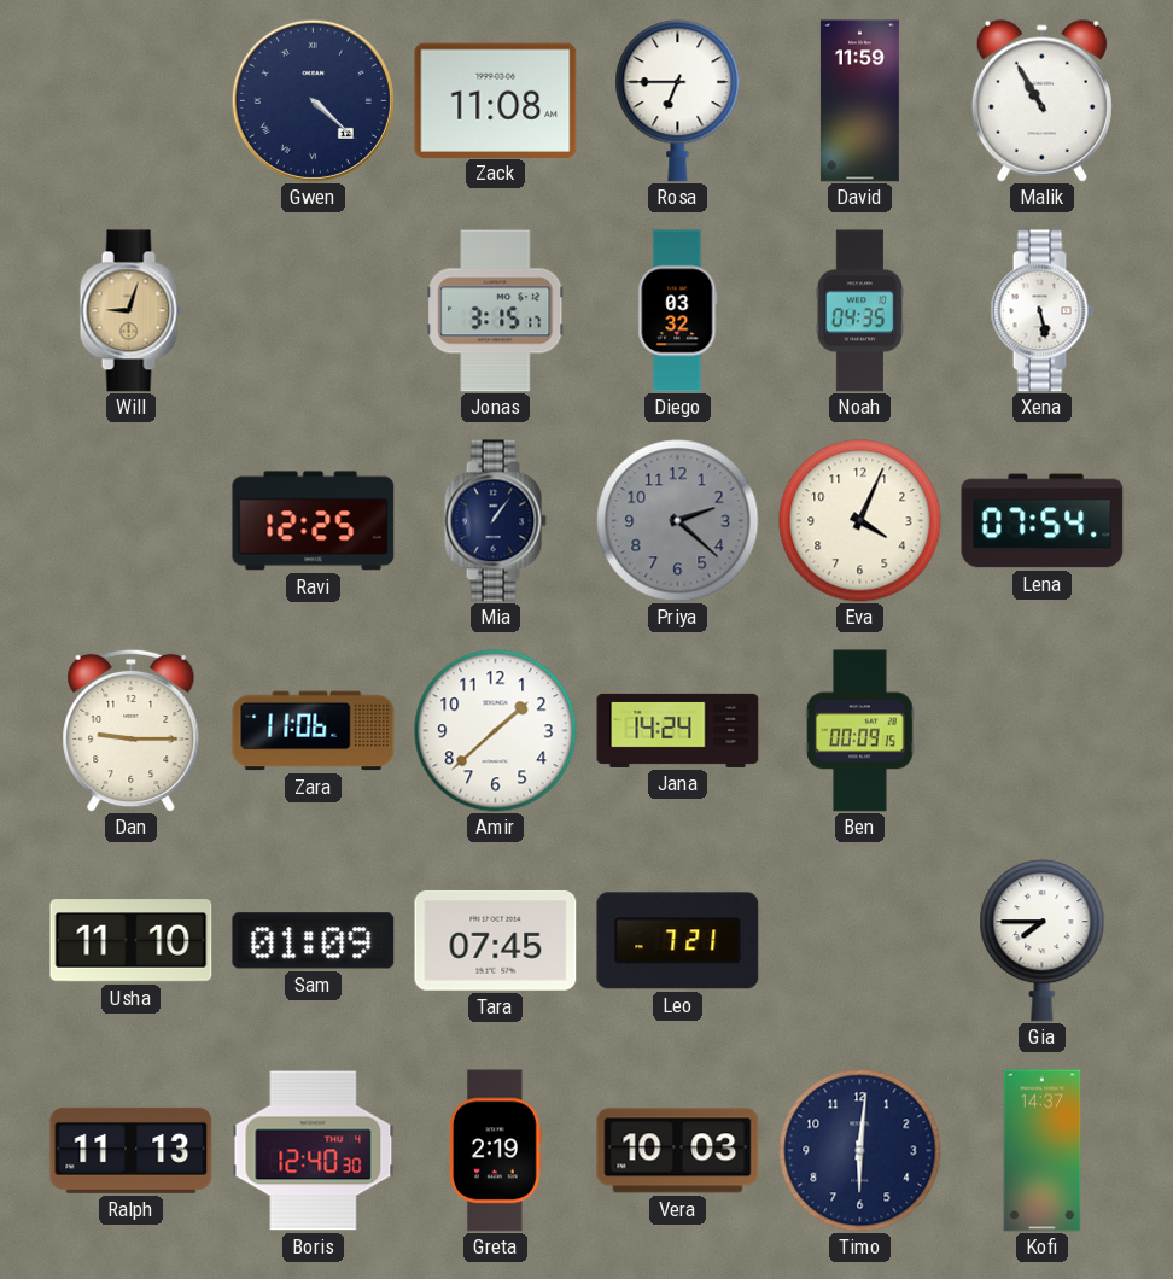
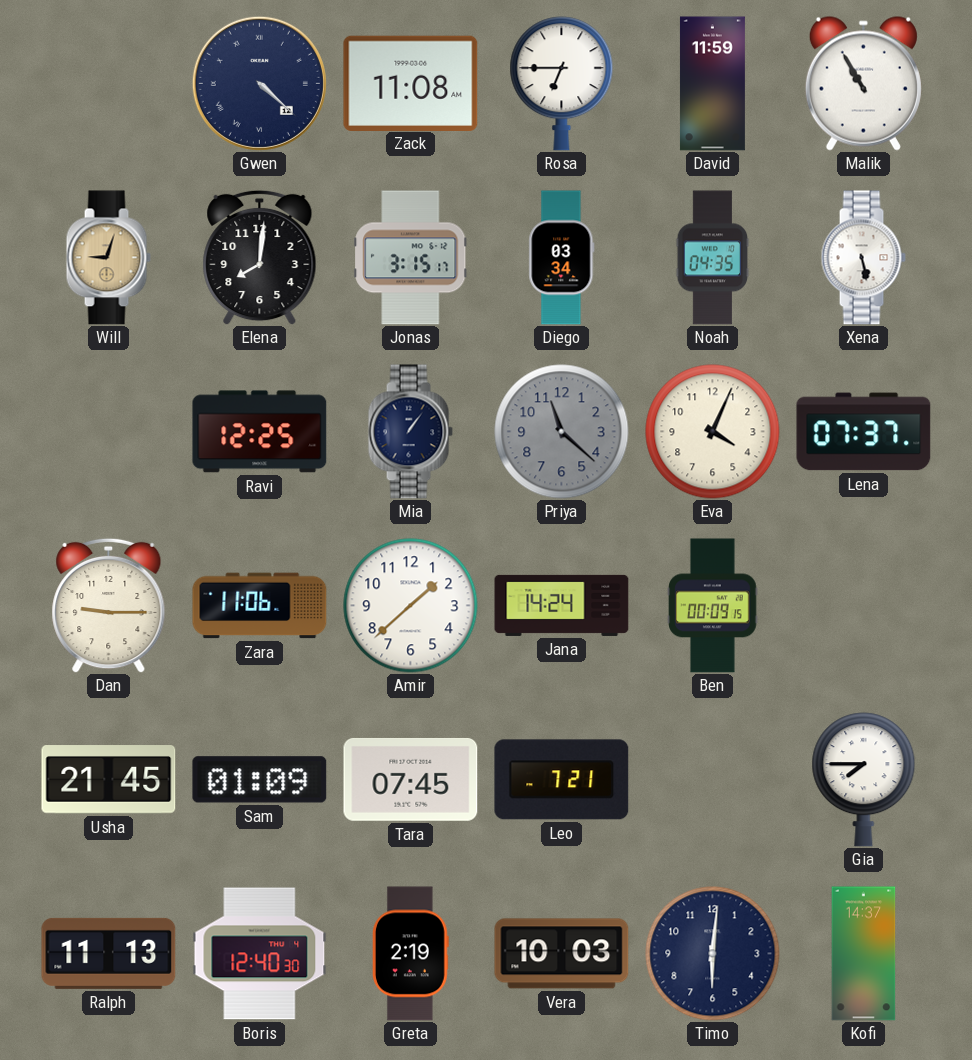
Elena: none -> 8:01
Diego: 03:32 -> 03:34
Priya: 2:22 -> 11:22
Lena: 07:54 -> 07:37
Usha: 11:10 -> 21:45
